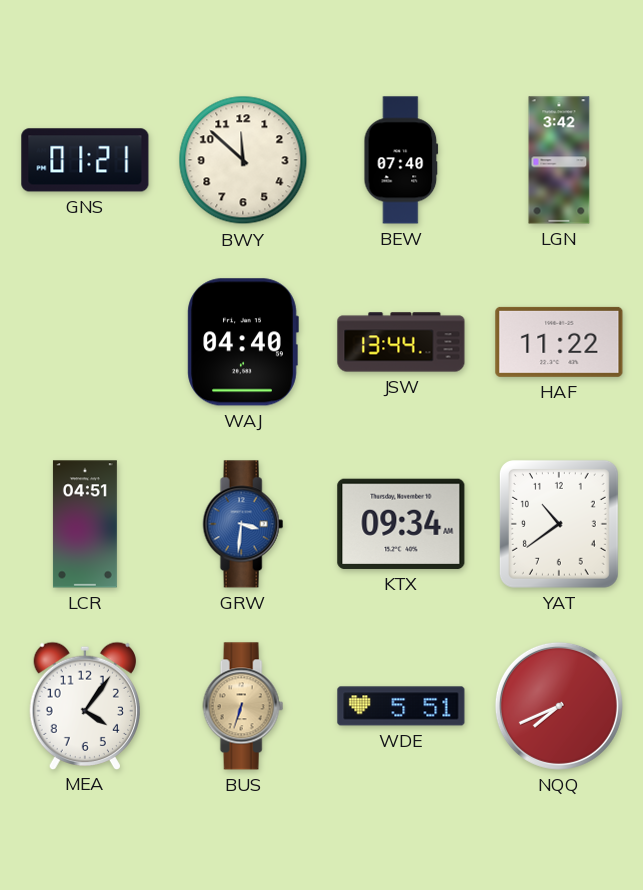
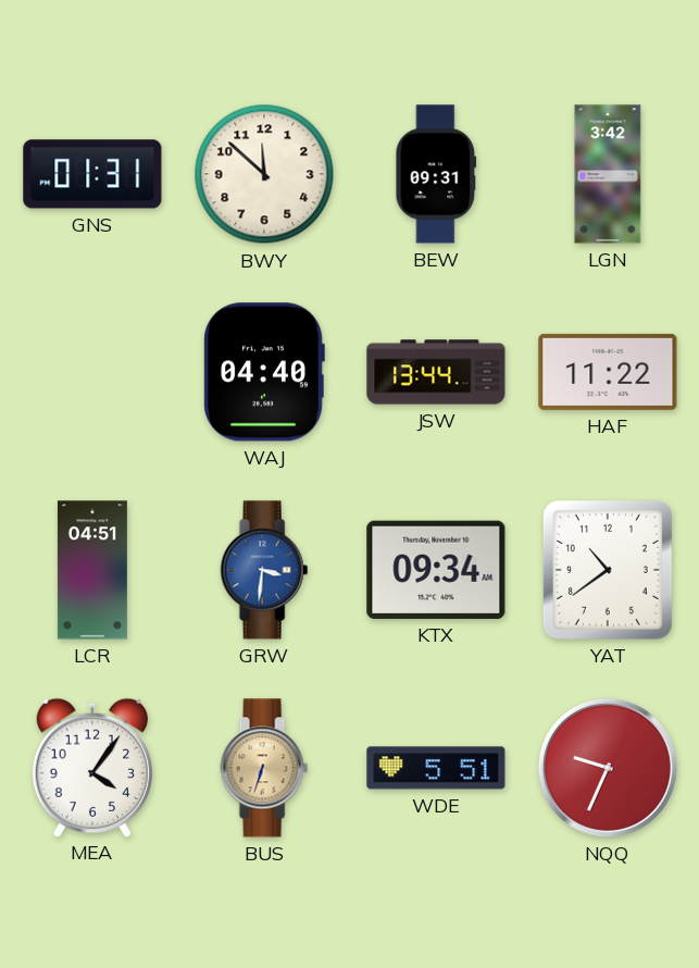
GNS: 01:21 -> 01:31
BEW: 07:40 -> 09:31
NQQ: 7:41 -> 9:34
